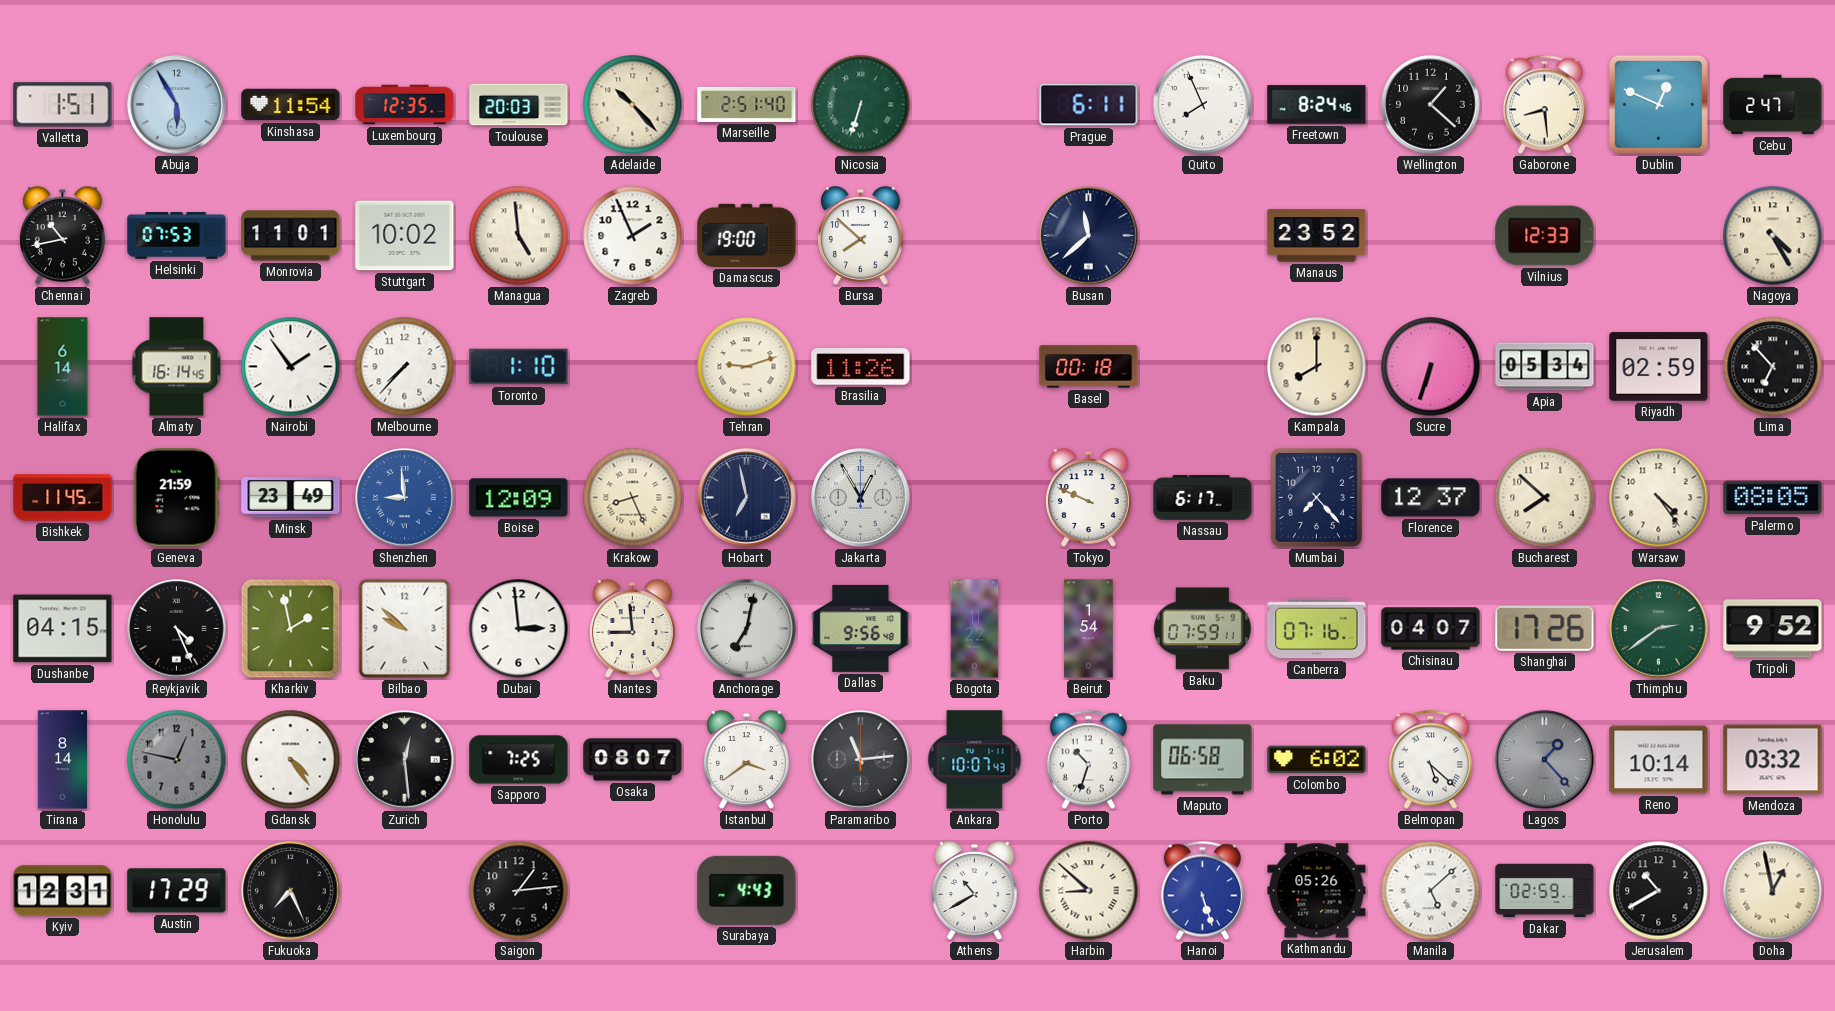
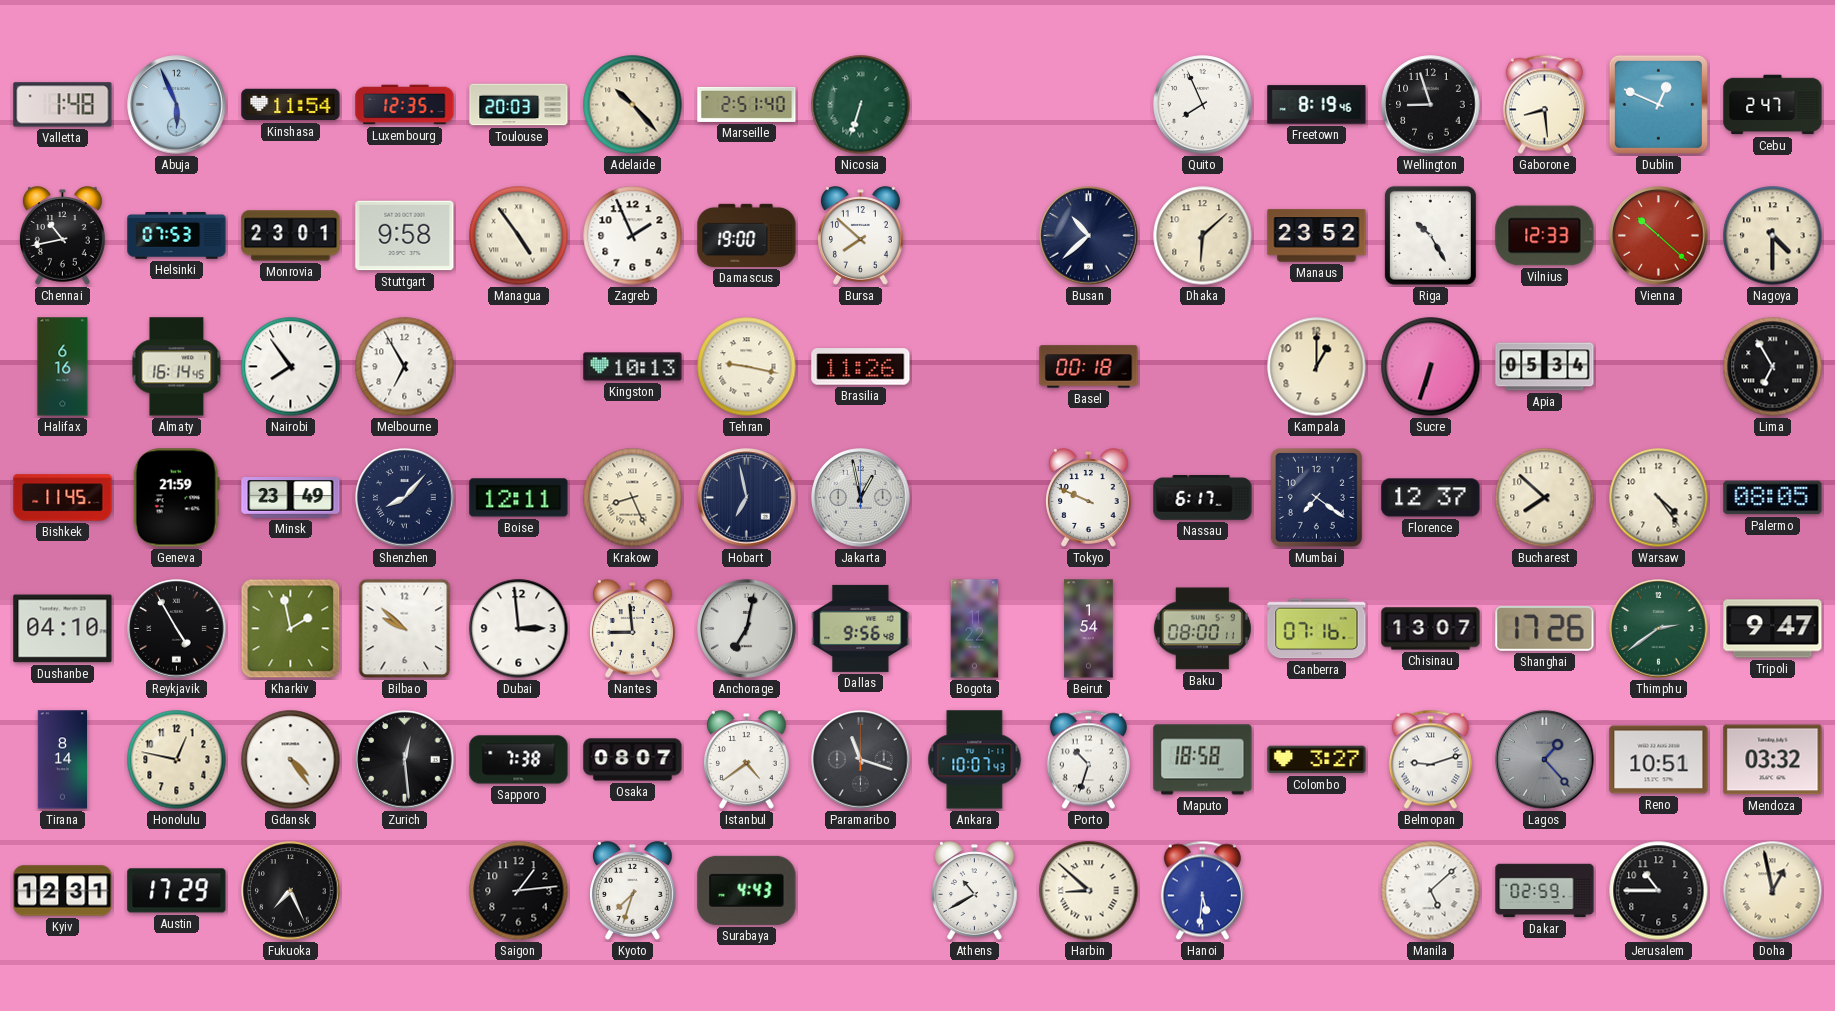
Valletta: 1:51 -> 1:48
Abuja: 5:55 -> 5:56
Prague: 6:11 -> none
Freetown: 8:24 -> 8:19
Wellington: 1:22 -> 8:57
Monrovia: 11:01 -> 23:01
Stuttgart: 10:02 -> 9:58
Managua: 4:59 -> 4:54
Busan: 11:38 -> 10:38
Dhaka: none -> 6:08
Riga: none -> 10:25
Vienna: none -> 10:22
Nagoya: 4:25 -> 4:30
Halifax: 6:14 -> 6:16
Nairobi: 1:54 -> 7:54
Melbourne: 7:37 -> 6:55
Toronto: 1:10 -> none
Kingston: none -> 10:13
Tehran: 9:12 -> 9:17
Kampala: 8:00 -> 1:00
Riyadh: 02:59 -> none
Lima: 6:53 -> 6:55
Shenzhen: 8:59 -> 8:07
Shenzhen dial: blue -> navy
Boise: 12:09 -> 12:11
Jakarta: 12:55 -> 12:58
Mumbai: 7:23 -> 7:21
Dushanbe: 04:15 -> 04:10
Reykjavik: 4:26 -> 4:55
Baku: 07:59 -> 08:00
Chisinau: 04:07 -> 13:07
Tripoli: 9:52 -> 9:47
Honolulu dial: grey -> cream
Sapporo: 7:25 -> 7:38
Istanbul: 3:39 -> 4:39
Paramaribo: 11:14 -> 11:18
Maputo: 06:58 -> 18:58
Colombo: 6:02 -> 3:27
Belmopan: 5:22 -> 9:12
Reno: 10:14 -> 10:51
Kyoto: none -> 7:33
Hanoi: 5:27 -> 5:31
Kathmandu: 05:26 -> none
Jerusalem: 10:40 -> 10:45
